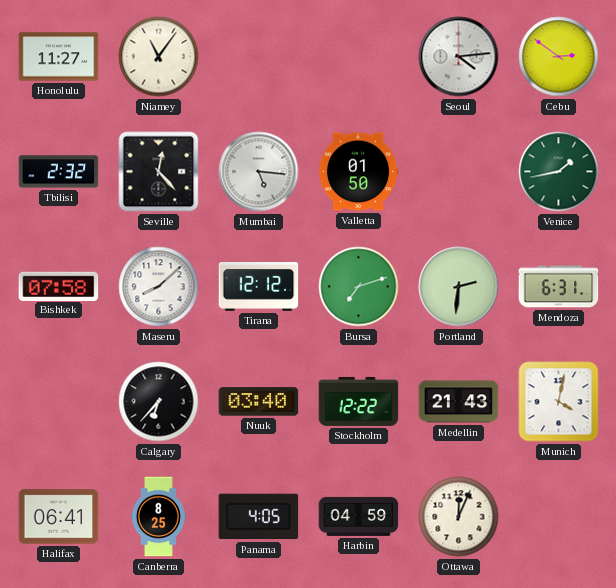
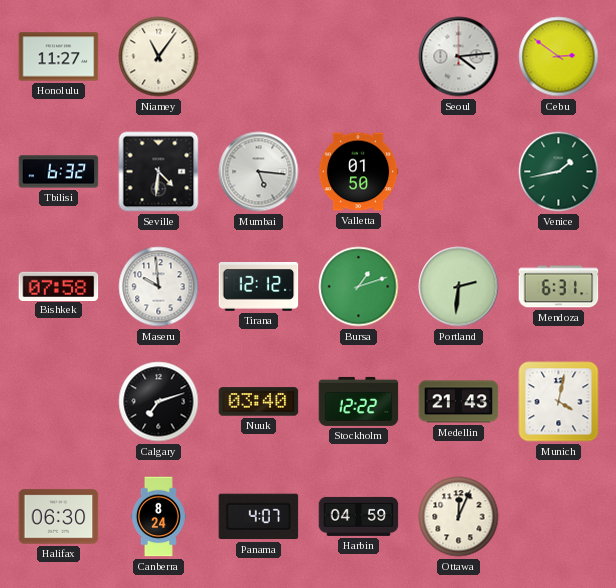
Tbilisi: 2:32 -> 6:32
Seville: 12:23 -> 4:31
Maseru: 8:08 -> 9:59
Bursa: 7:12 -> 1:12
Calgary: 6:37 -> 7:12
Halifax: 06:41 -> 06:30
Canberra: 8:25 -> 8:24
Panama: 4:05 -> 4:07
